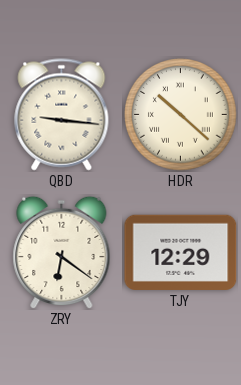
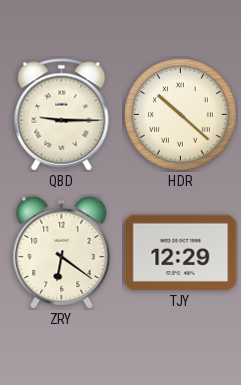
QBD: 9:16 -> 9:15
